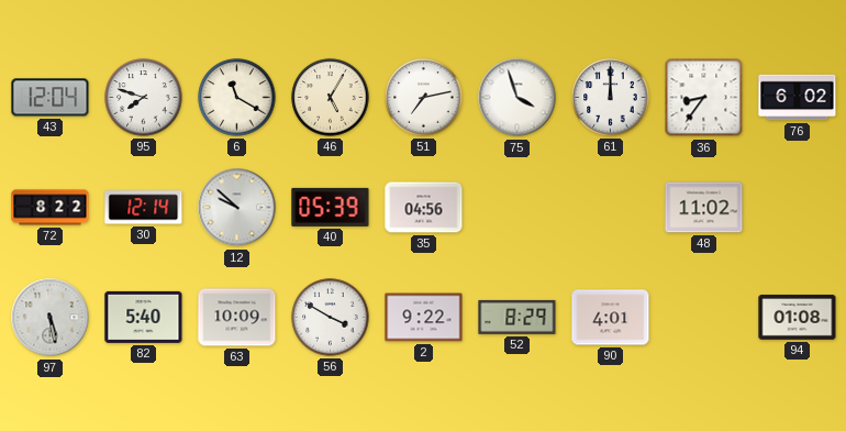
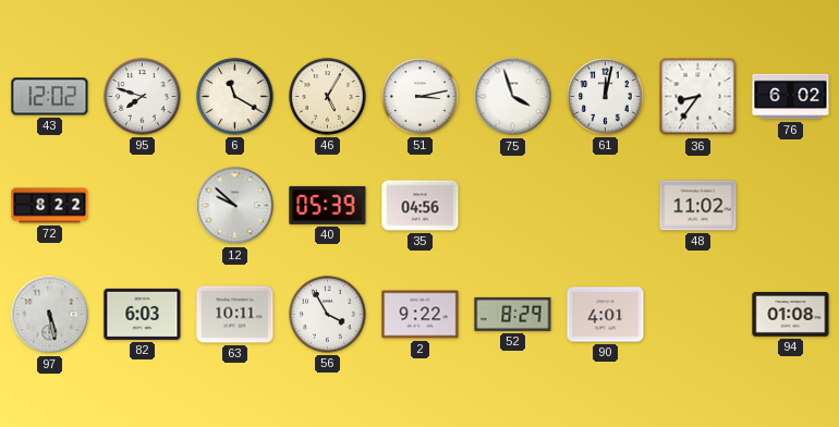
43: 12:04 -> 12:02
51: 7:13 -> 3:13
61: 12:00 -> 12:02
30: 12:14 -> none
82: 5:40 -> 6:03
63: 10:09 -> 10:11
56: 3:50 -> 3:55
